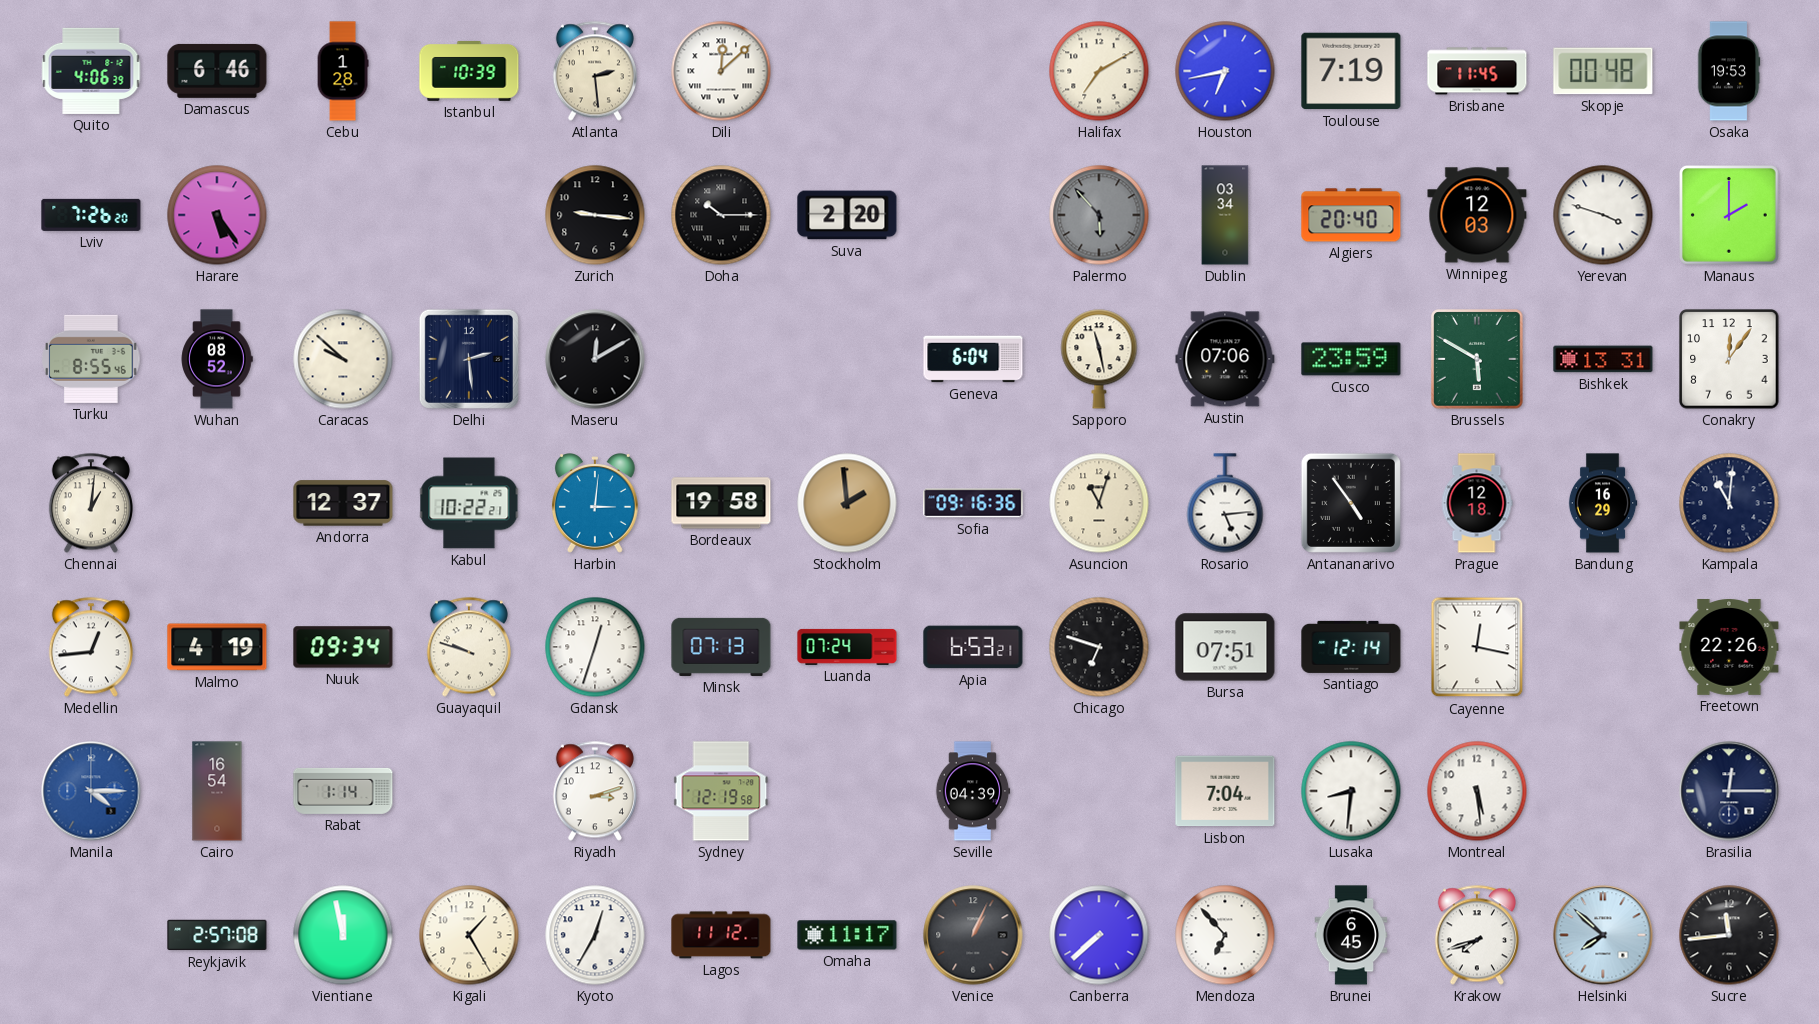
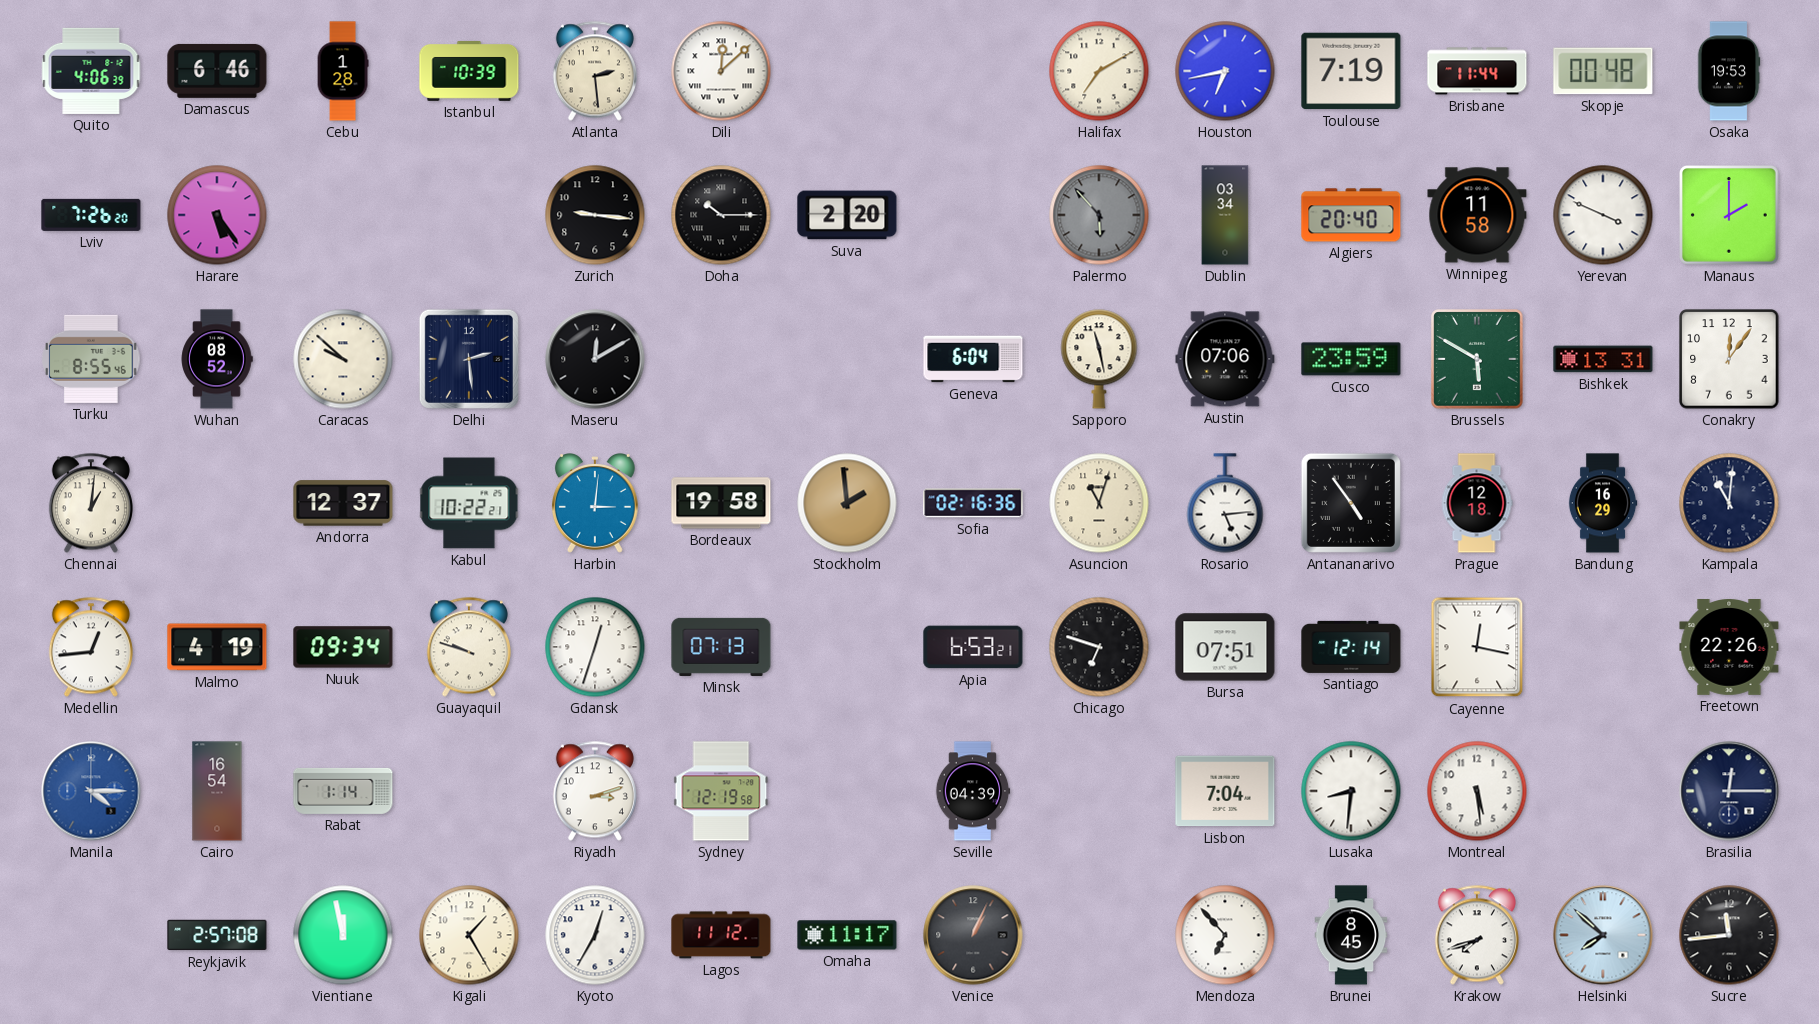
Brisbane: 11:45 -> 11:44
Winnipeg: 12:03 -> 11:58
Yerevan: 3:48 -> 3:49
Sofia: 09:16 -> 02:16
Luanda: 07:24 -> none
Canberra: 7:38 -> none
Brunei: 6:45 -> 8:45
